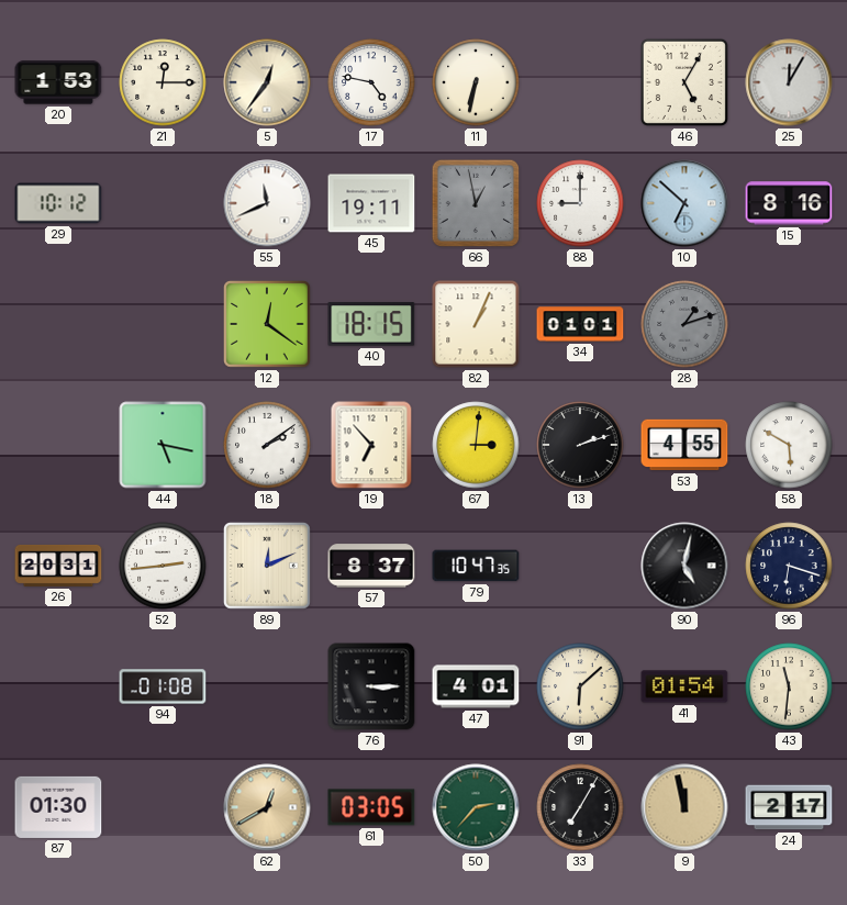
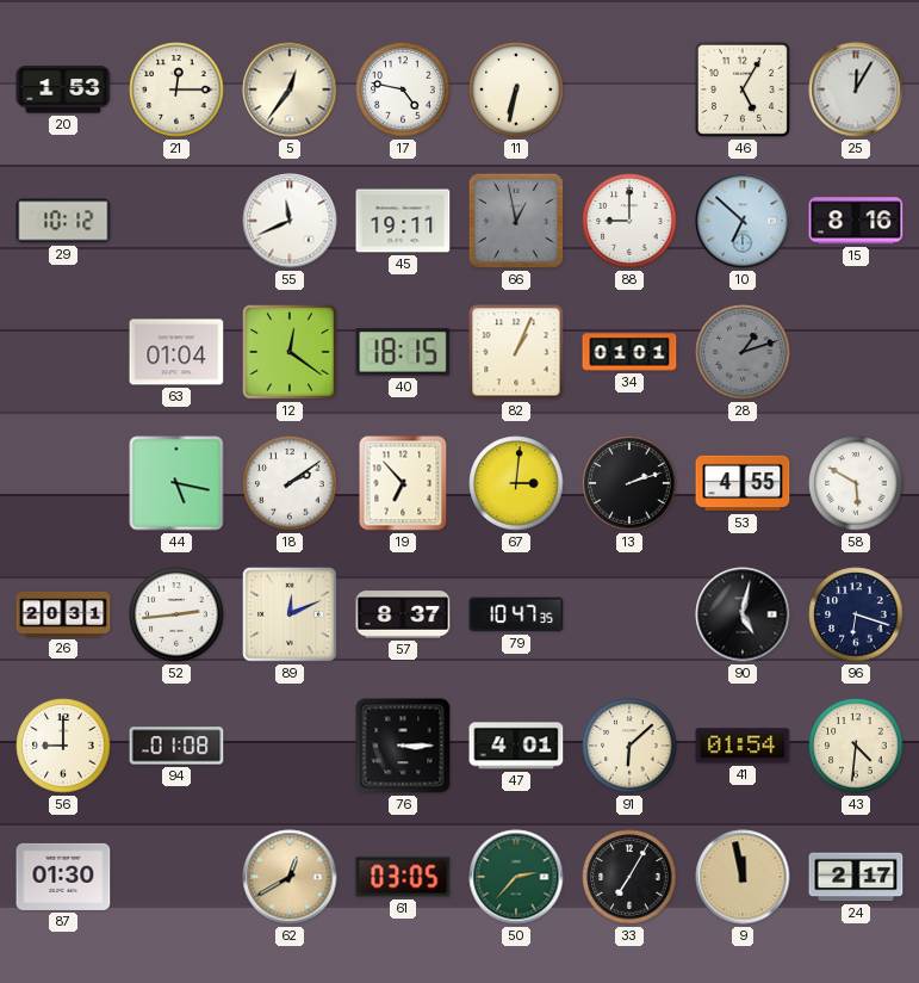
63: none -> 01:04
56: none -> 9:00
43: 11:31 -> 4:31
